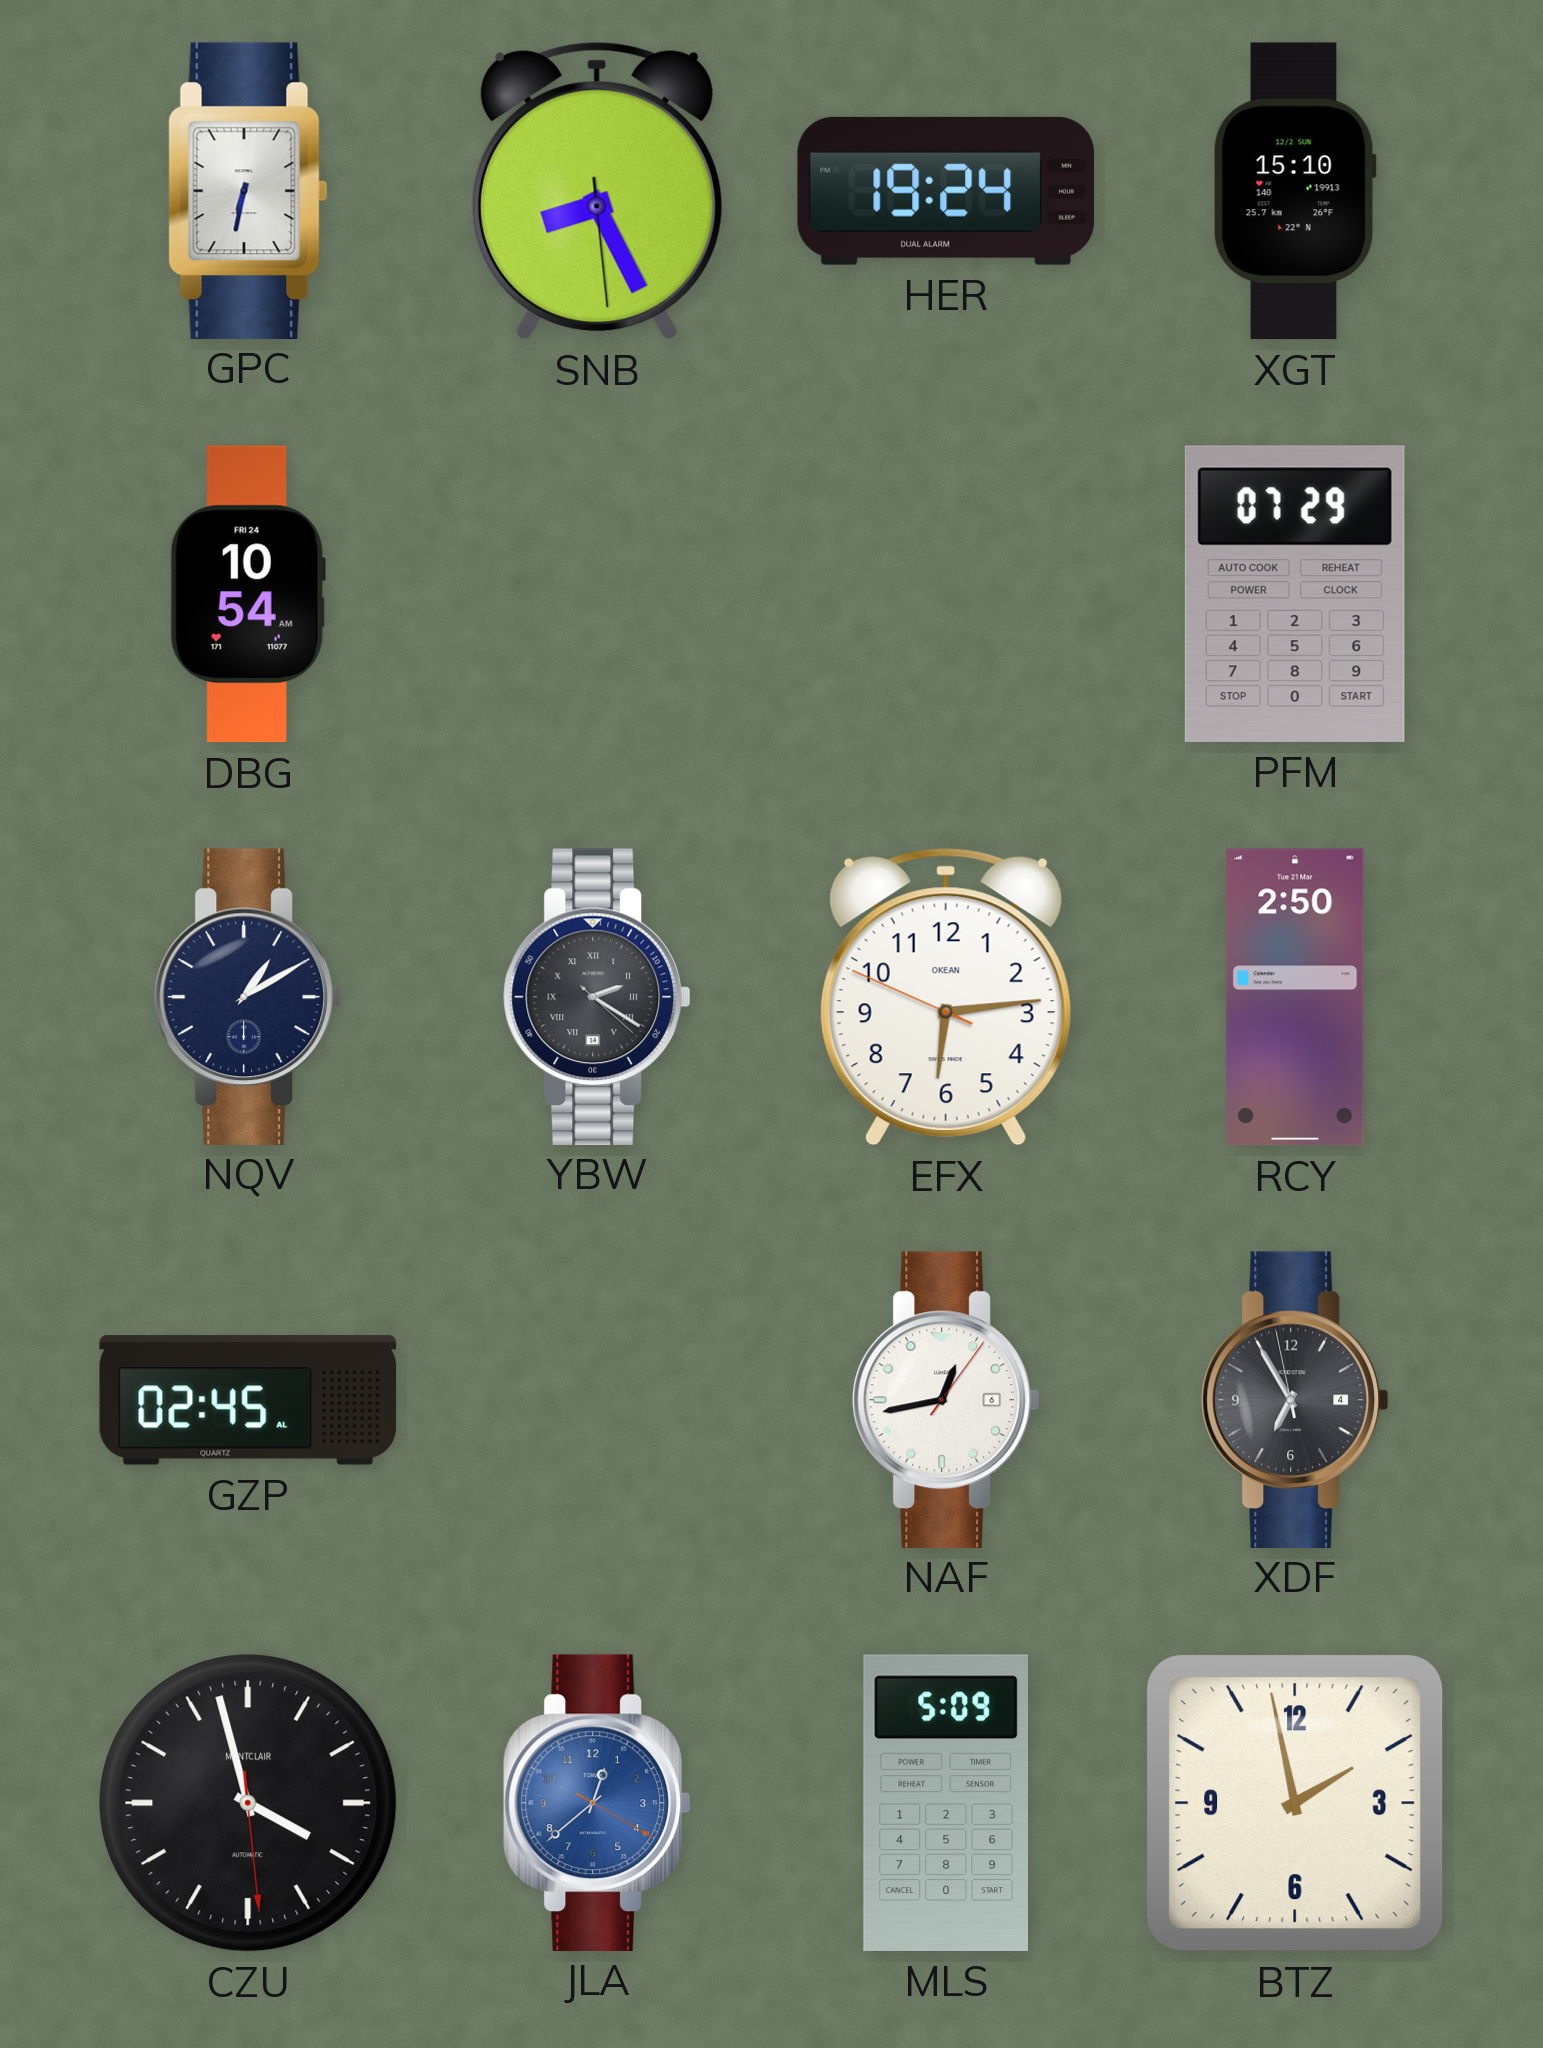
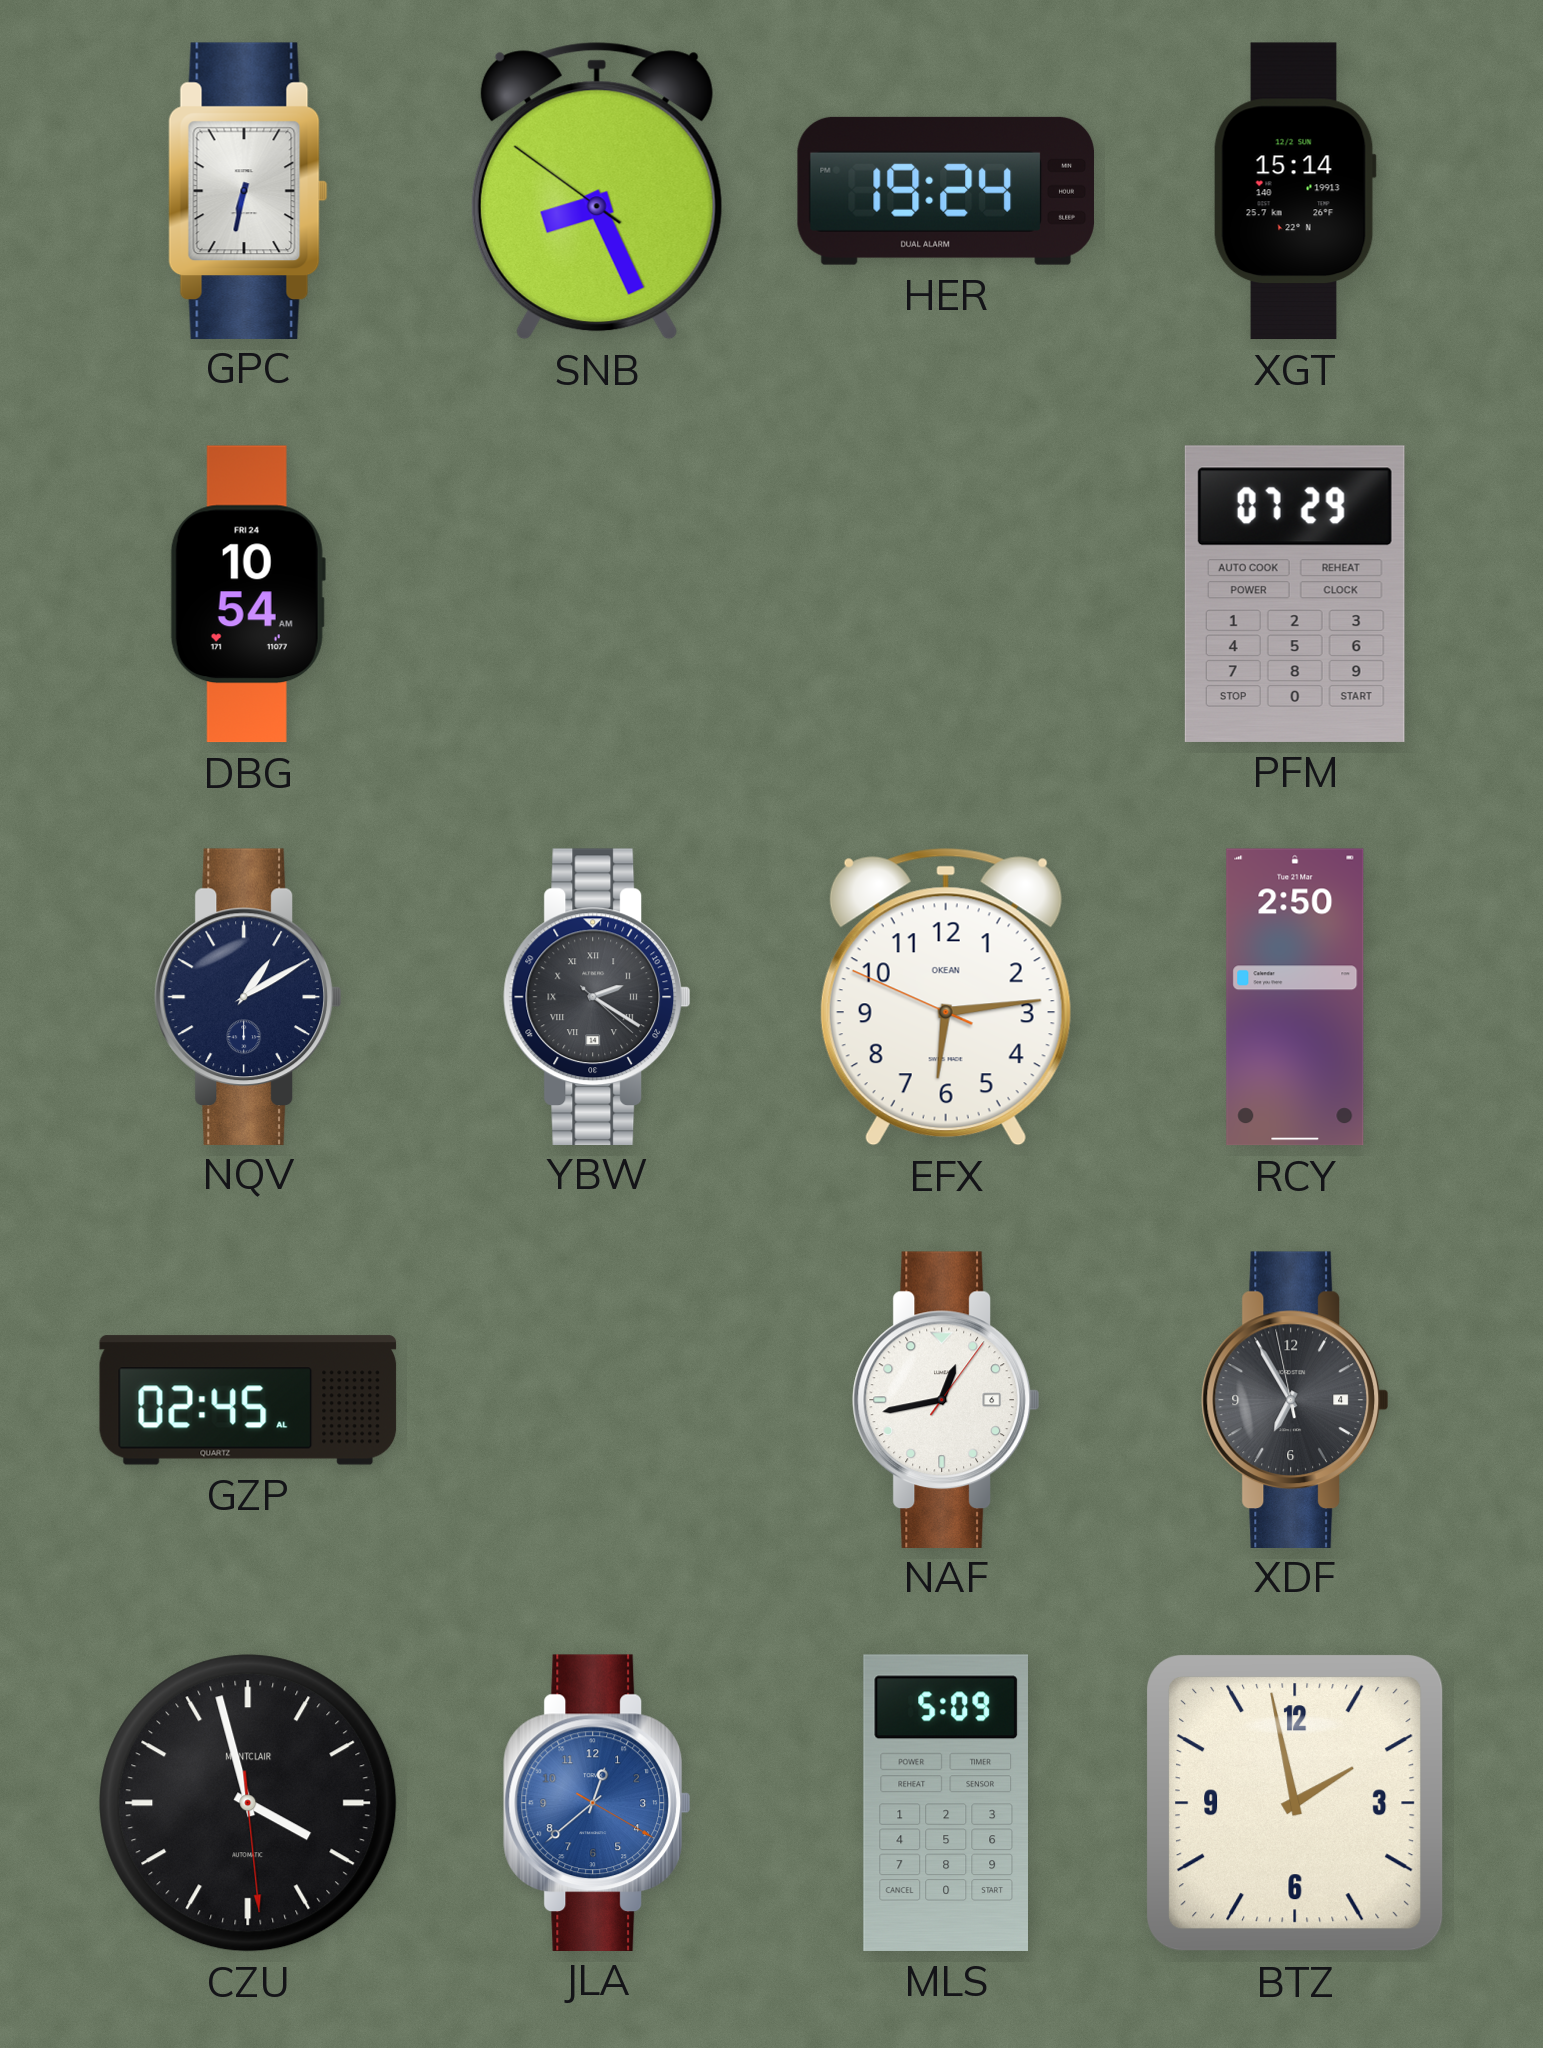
SNB: 8:25:29 -> 8:25:51
XGT: 15:10 -> 15:14
